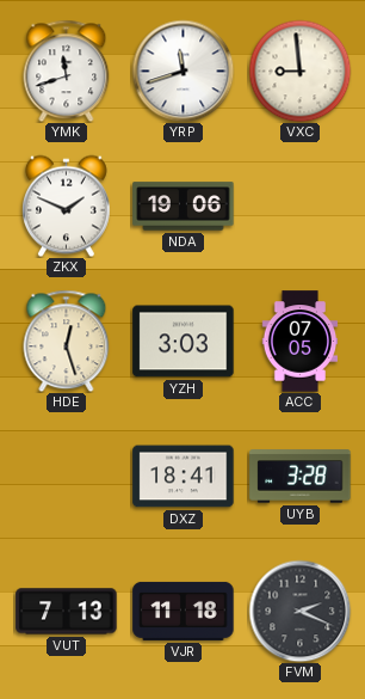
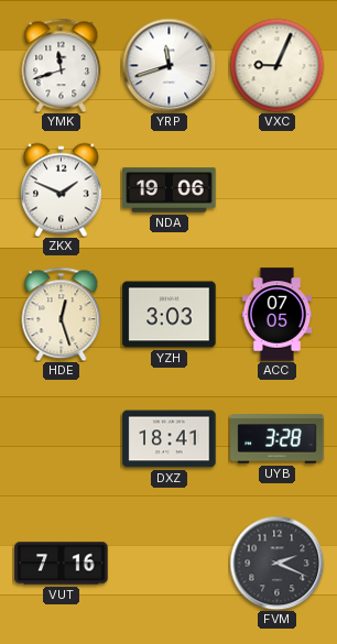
VXC: 8:59 -> 9:04
VUT: 7:13 -> 7:16
VJR: 11:18 -> none
